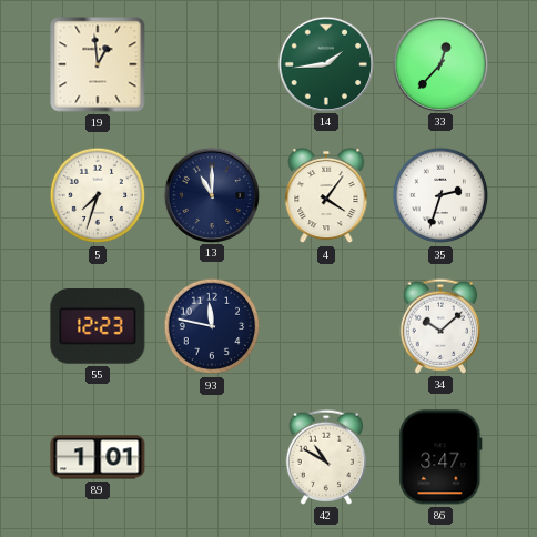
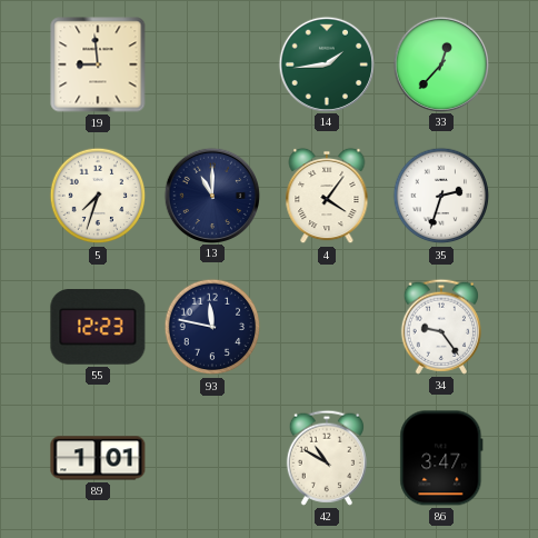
19: 12:59 -> 8:59
34: 10:08 -> 9:24
